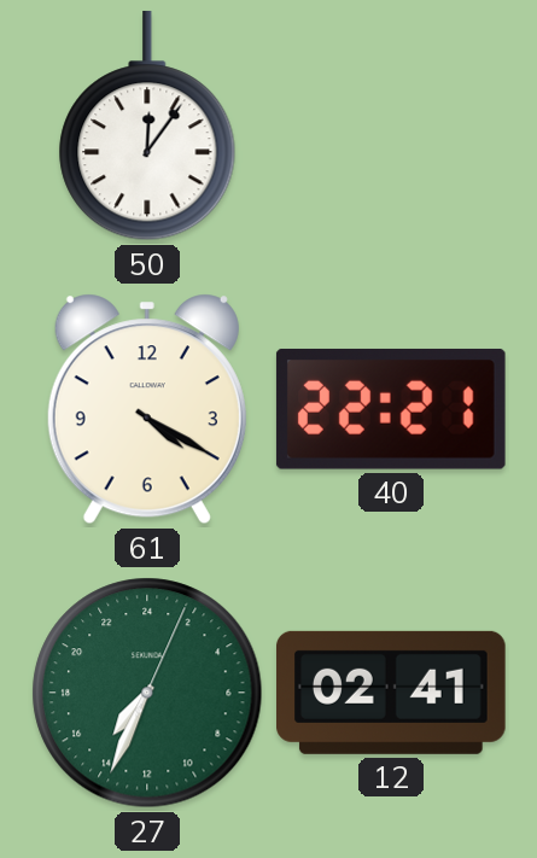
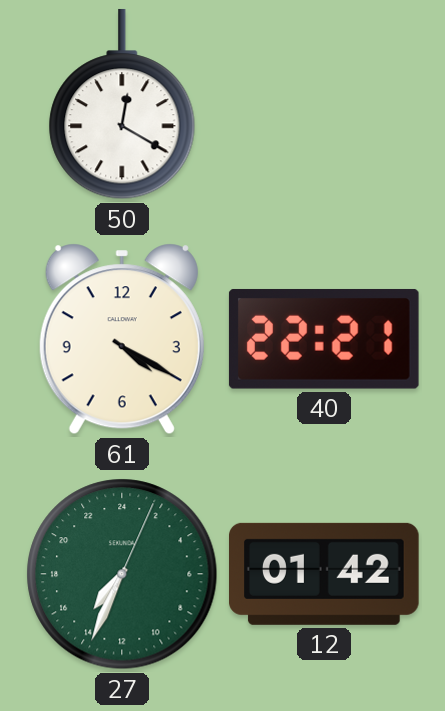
50: 12:06 -> 12:20
12: 02:41 -> 01:42
